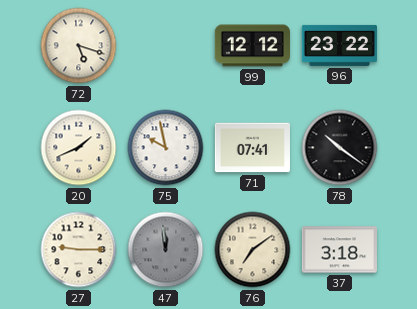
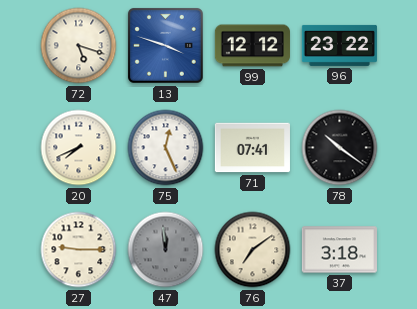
13: none -> 3:48
20: 1:41 -> 7:41
75: 9:58 -> 12:26
